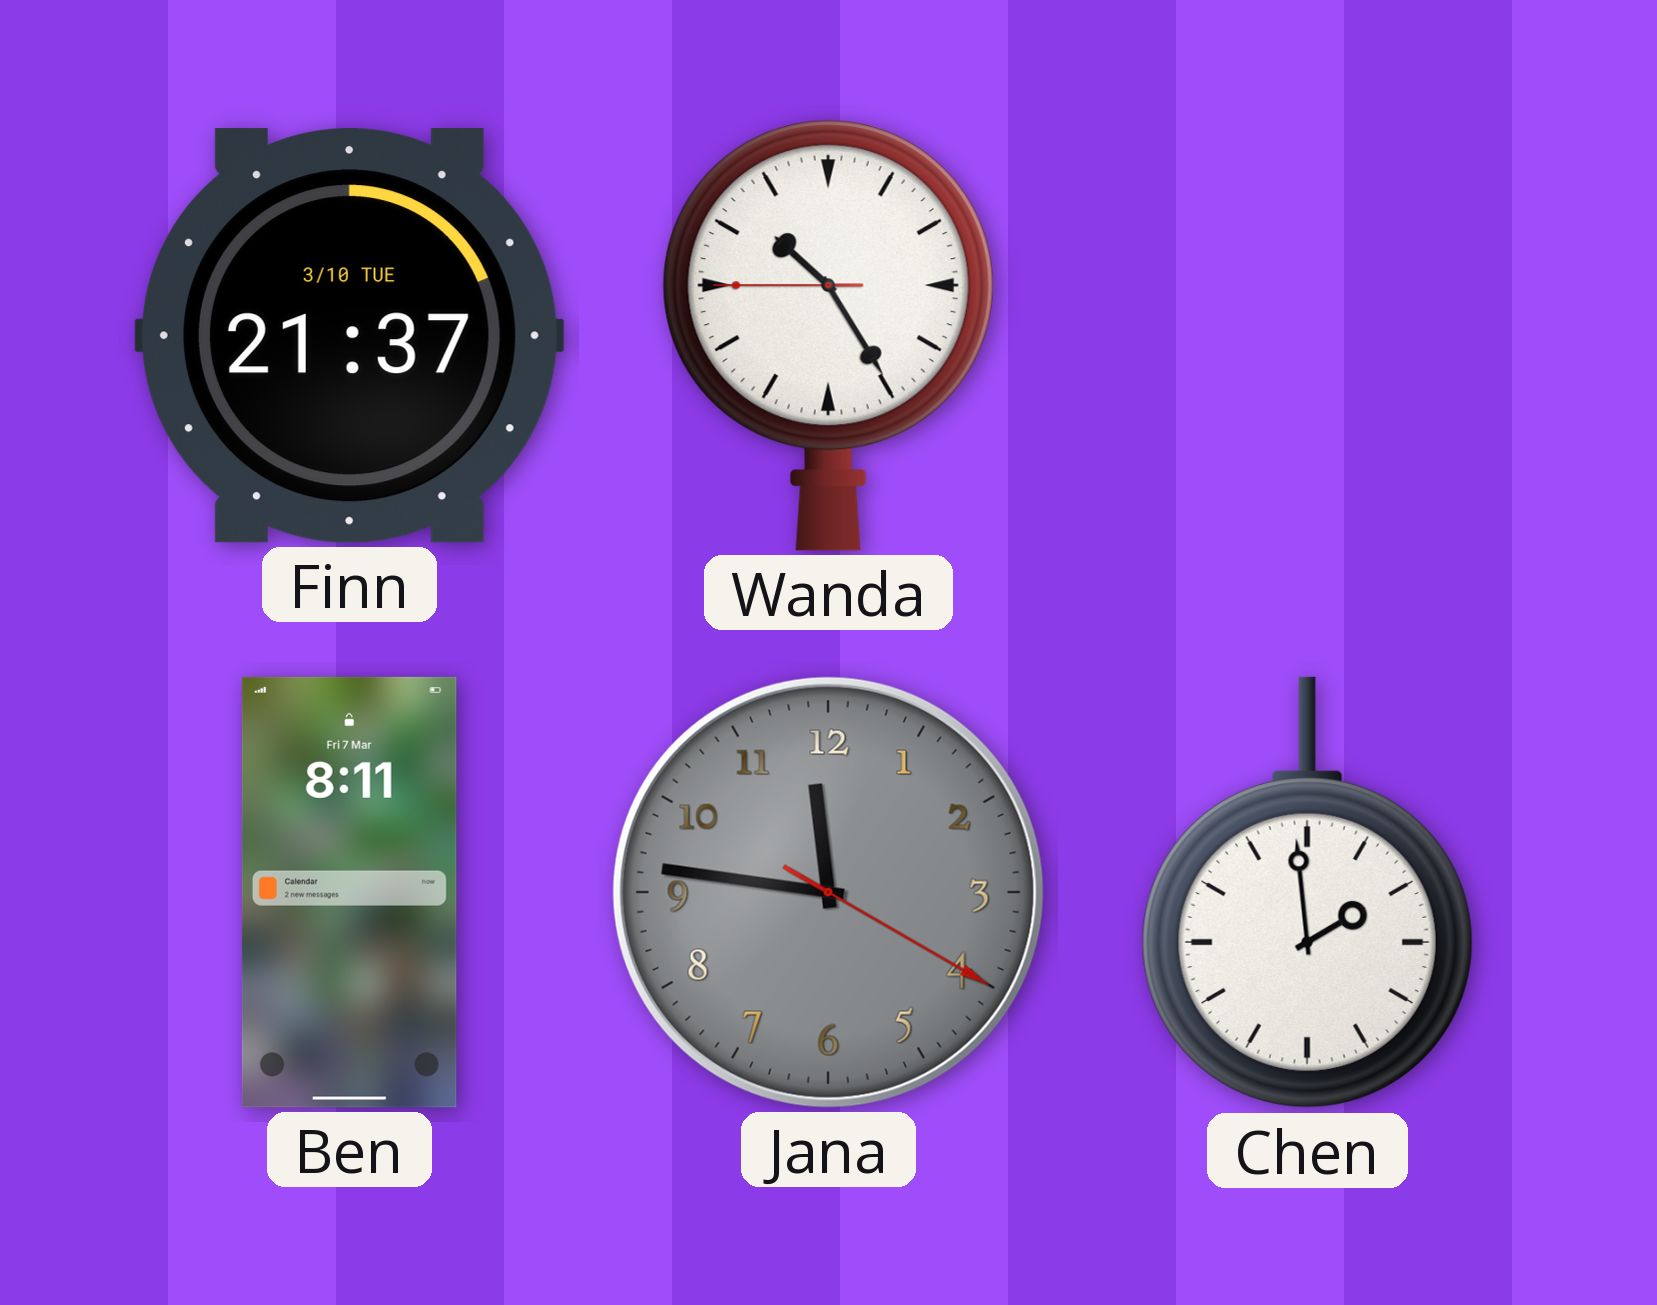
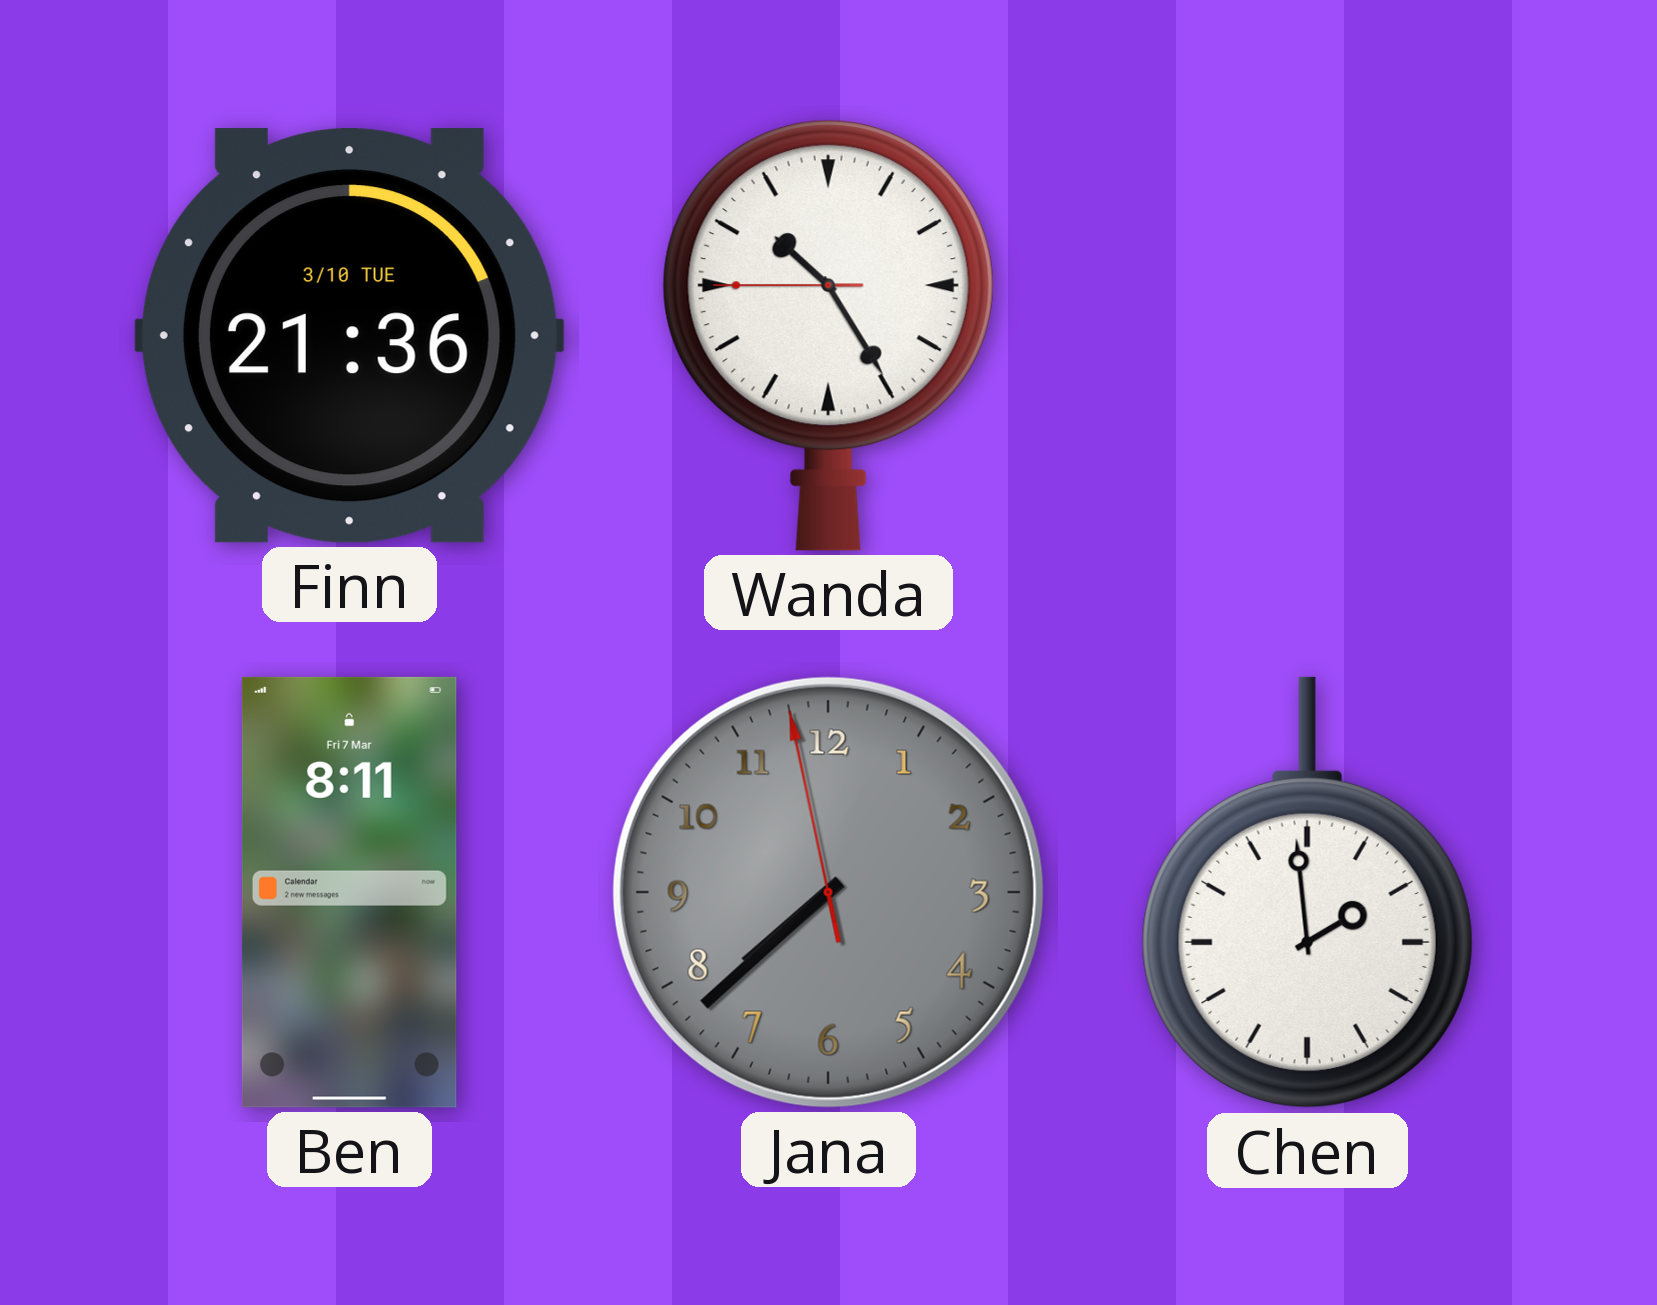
Finn: 21:37 -> 21:36
Jana: 11:46 -> 7:37
